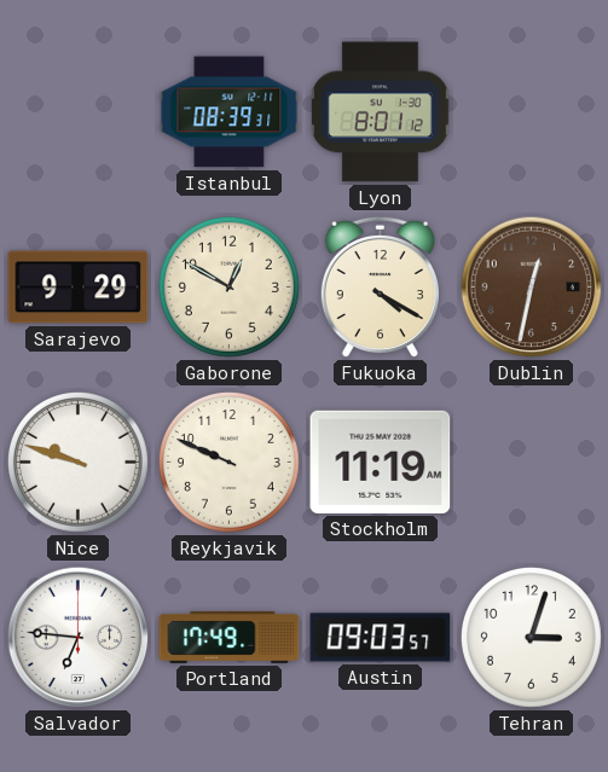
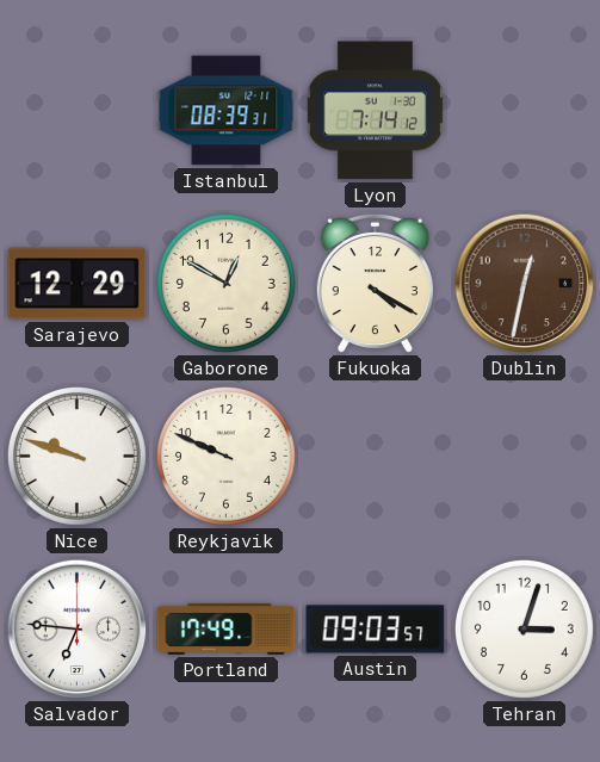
Lyon: 8:01 -> 7:14
Sarajevo: 9:29 -> 12:29
Stockholm: 11:19 -> none
